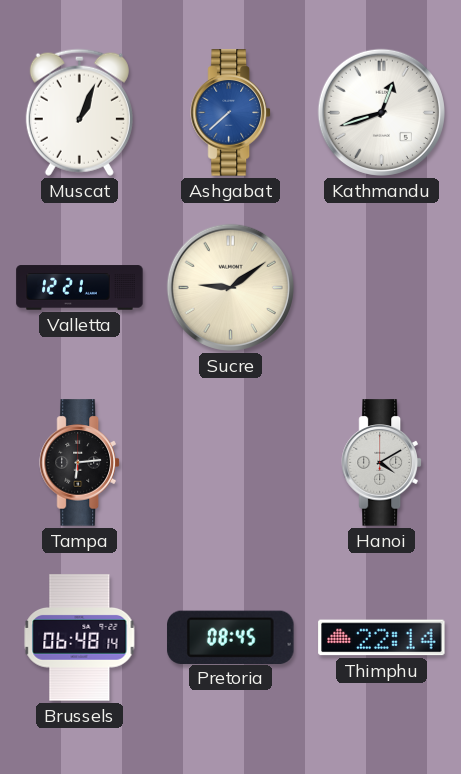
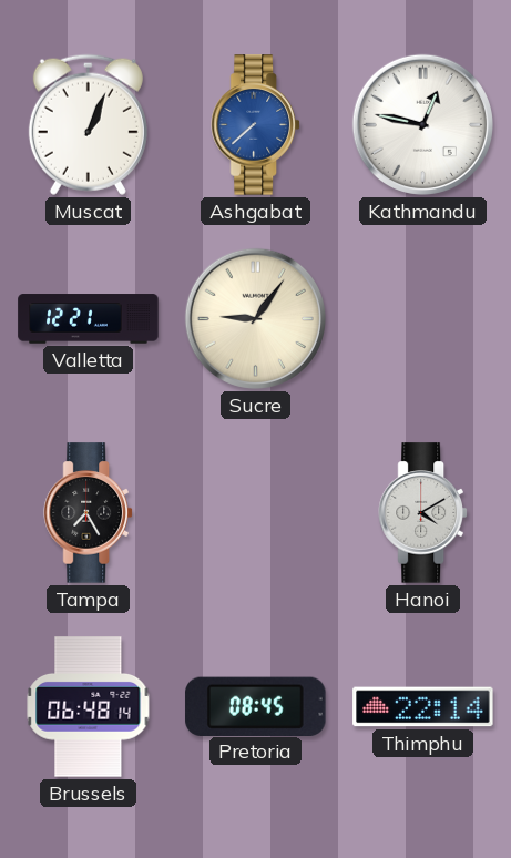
Kathmandu: 12:42 -> 12:47
Sucre: 9:09 -> 9:06
Tampa: 6:14 -> 7:25
